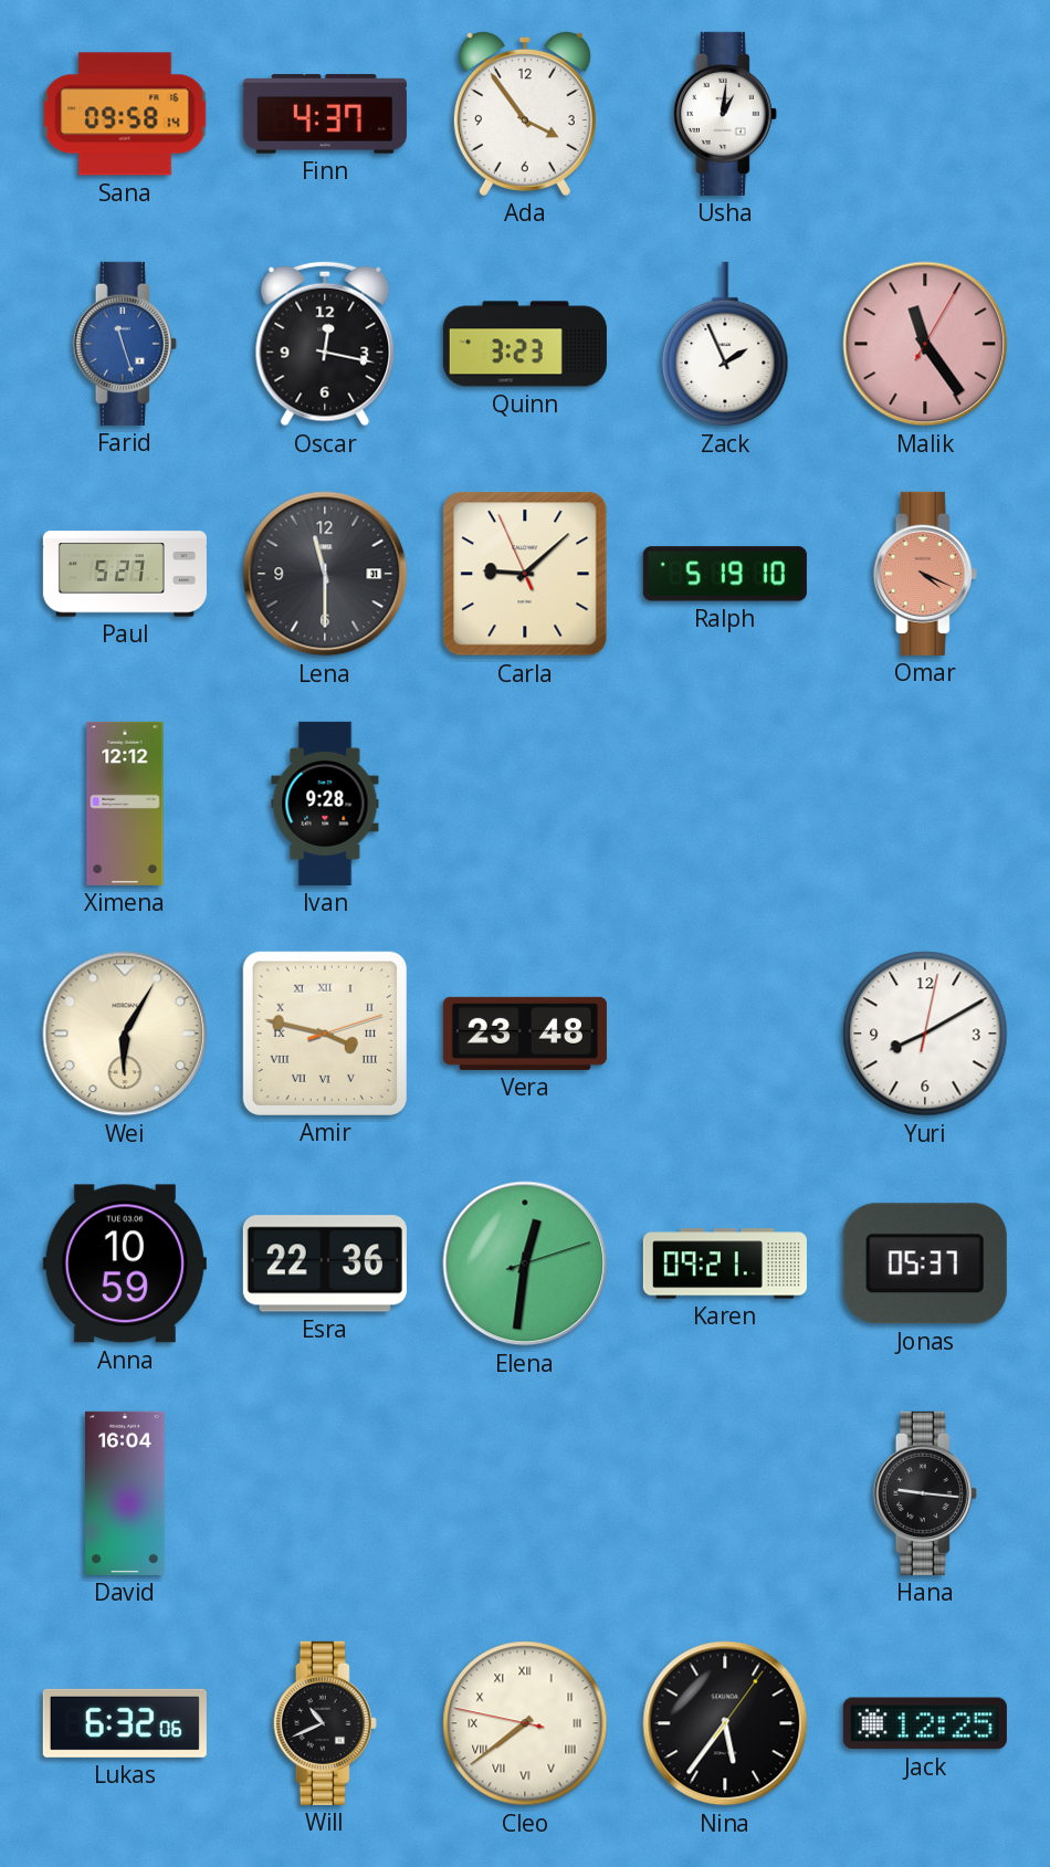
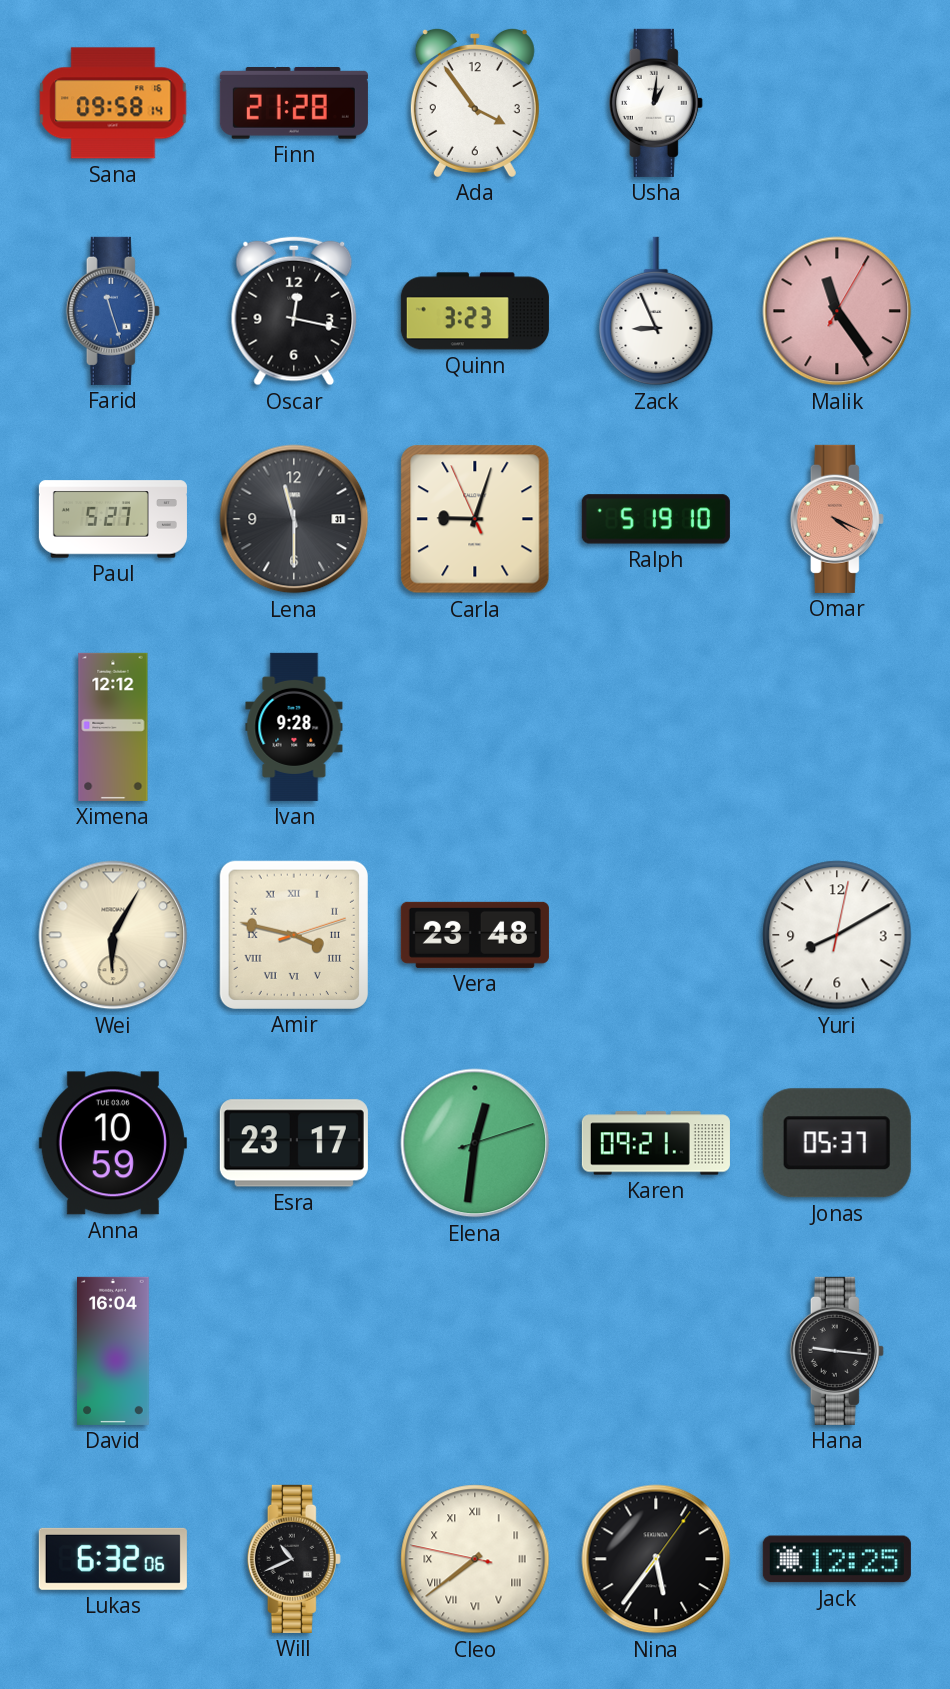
Finn: 4:37 -> 21:28
Zack: 1:56 -> 8:56
Carla: 9:07 -> 9:02
Esra: 22:36 -> 23:17
